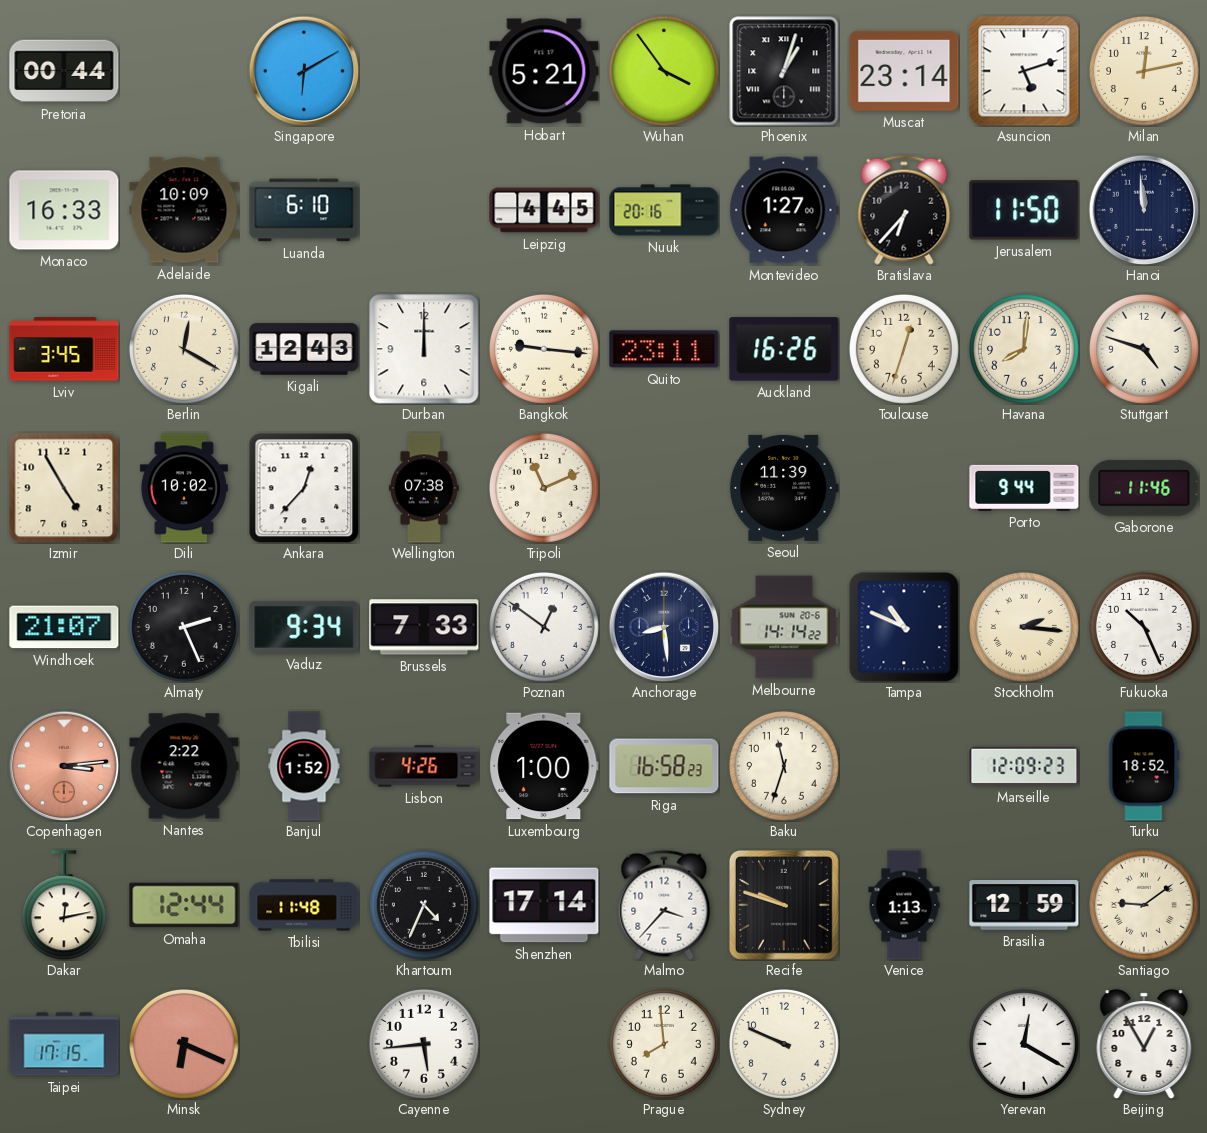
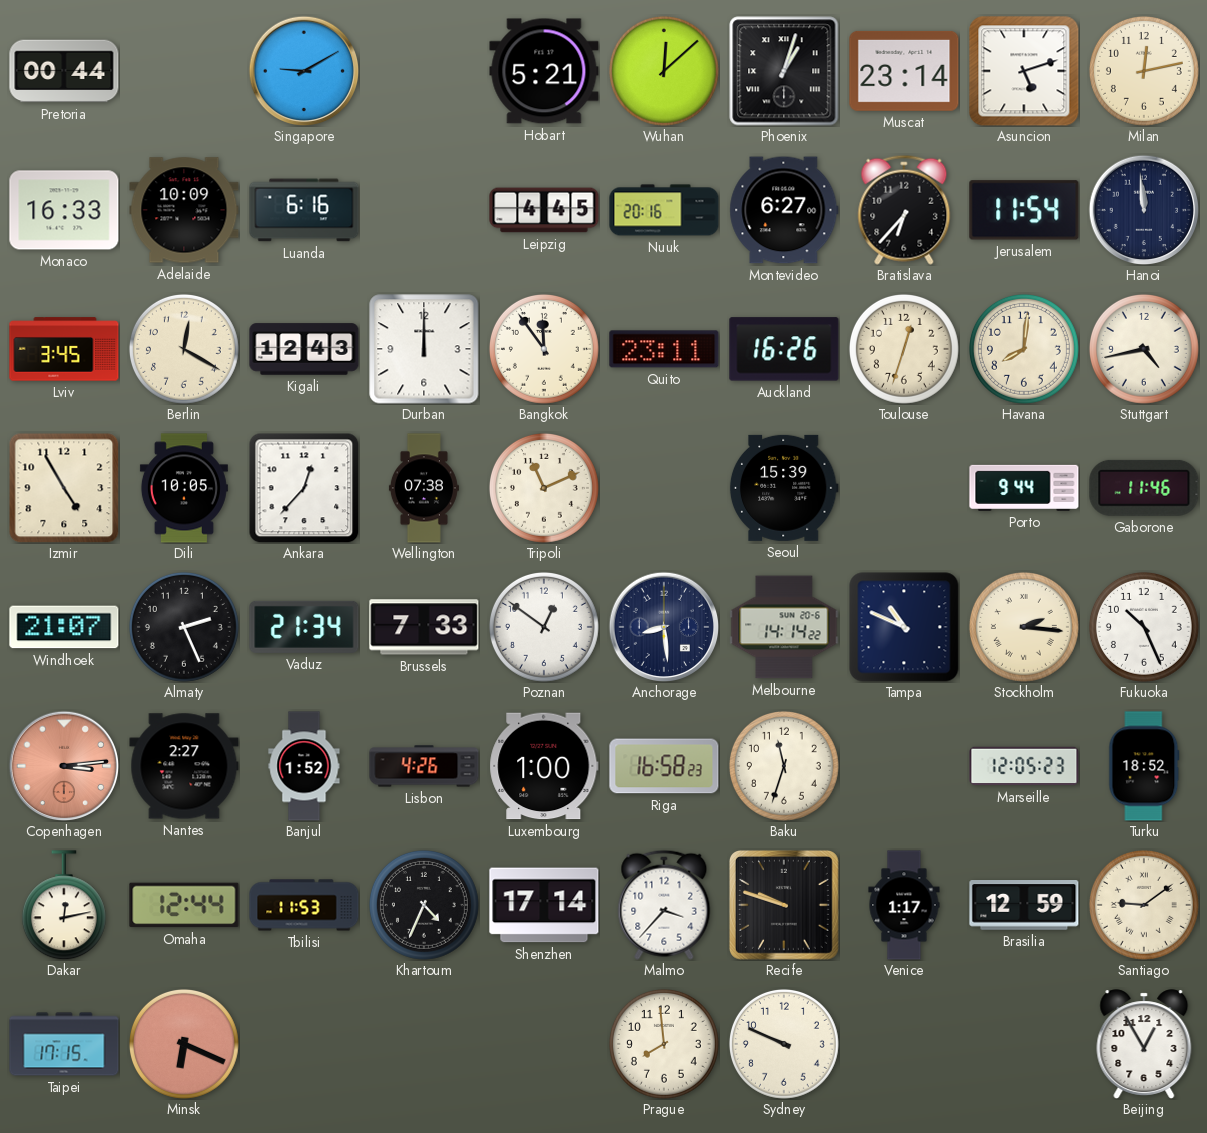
Singapore: 6:10 -> 9:10
Wuhan: 3:54 -> 12:08
Luanda: 6:10 -> 6:16
Montevideo: 1:27 -> 6:27
Jerusalem: 11:50 -> 11:54
Bangkok: 9:16 -> 11:54
Stuttgart: 4:48 -> 4:43
Dili: 10:02 -> 10:05
Seoul: 11:39 -> 15:39
Vaduz: 9:34 -> 21:34
Nantes: 2:22 -> 2:27
Marseille: 12:09 -> 12:05
Tbilisi: 11:48 -> 11:53
Venice: 1:13 -> 1:17
Cayenne: 5:44 -> none
Yerevan: 12:20 -> none
